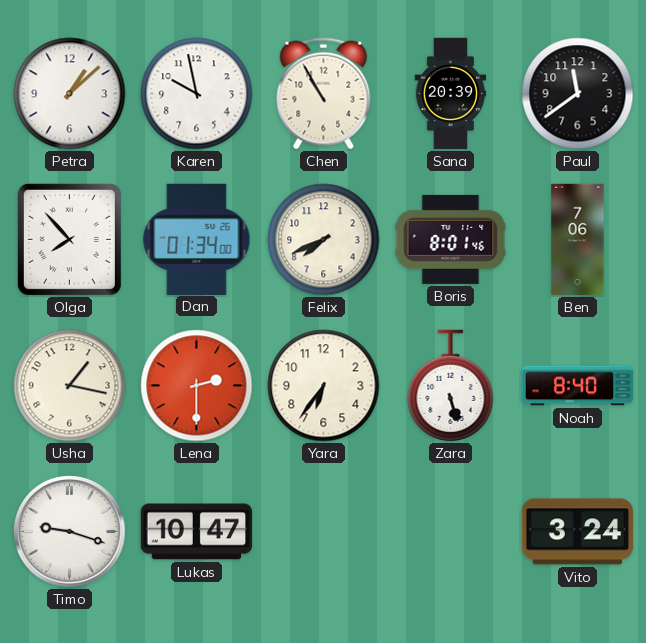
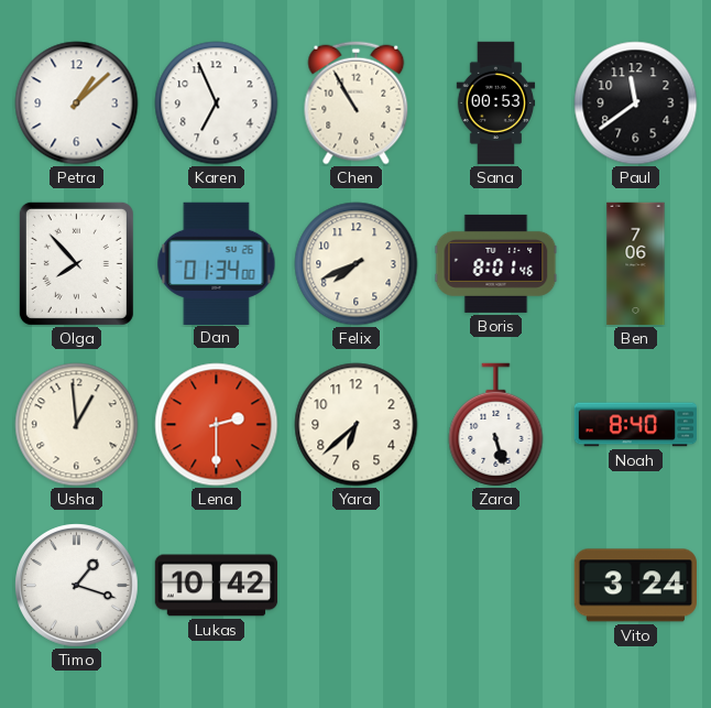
Karen: 9:58 -> 6:56
Sana: 20:39 -> 00:53
Usha: 1:17 -> 12:59
Yara: 6:36 -> 6:38
Timo: 9:18 -> 1:18
Lukas: 10:47 -> 10:42
